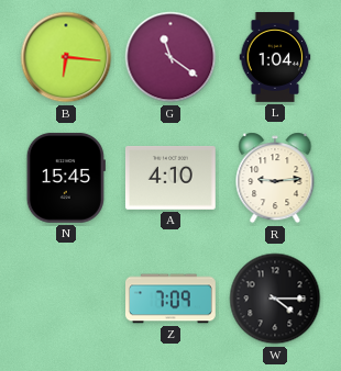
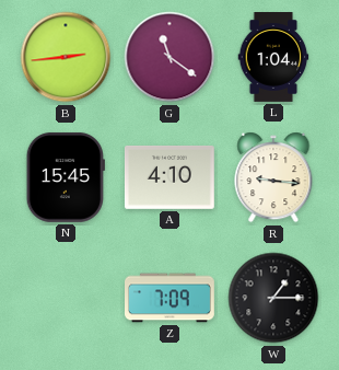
B: 6:16 -> 2:44
R: 9:14 -> 9:16
W: 4:15 -> 1:15
